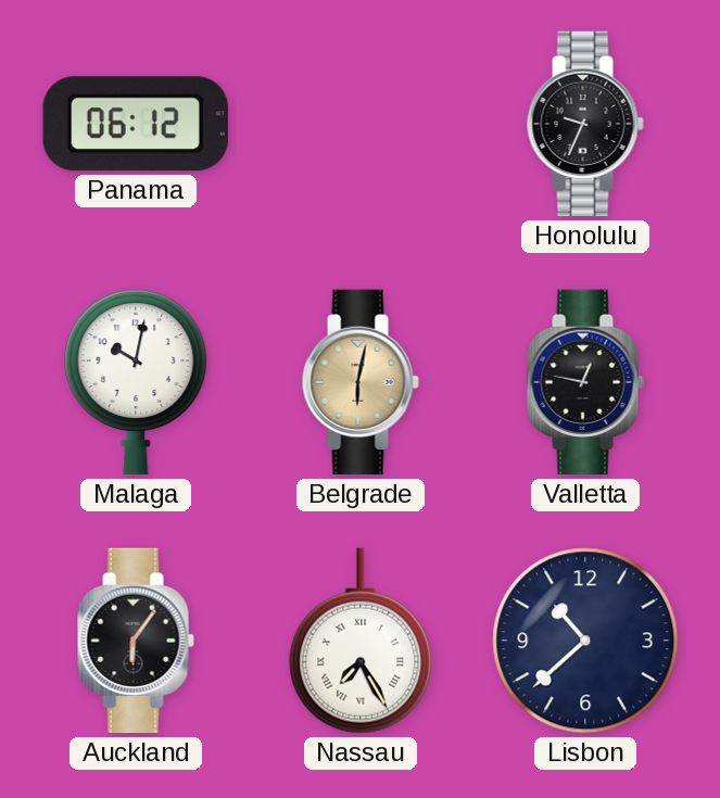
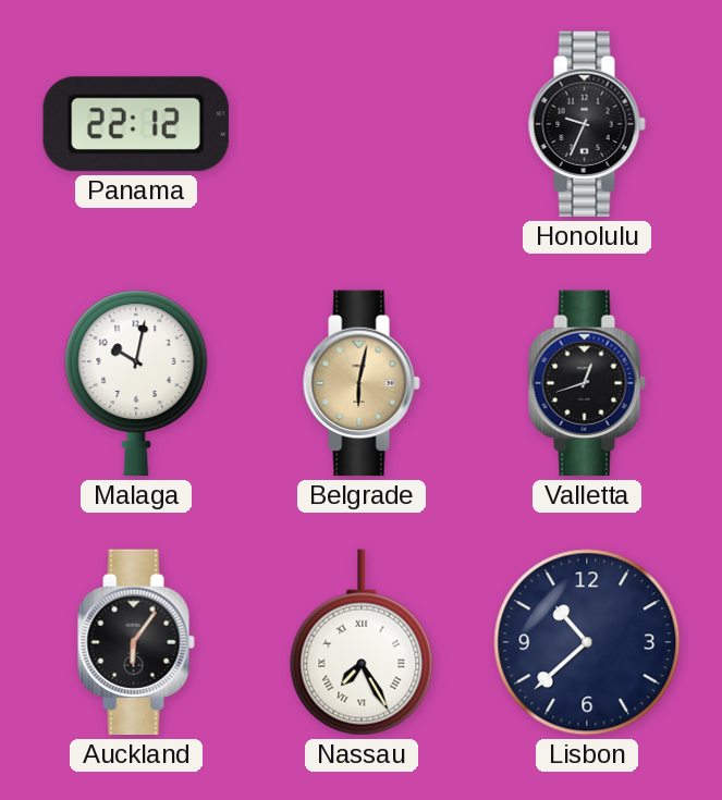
Panama: 06:12 -> 22:12
Valletta: 12:47 -> 12:42
